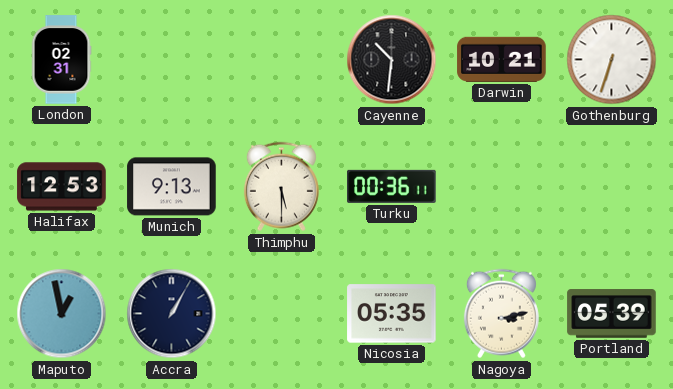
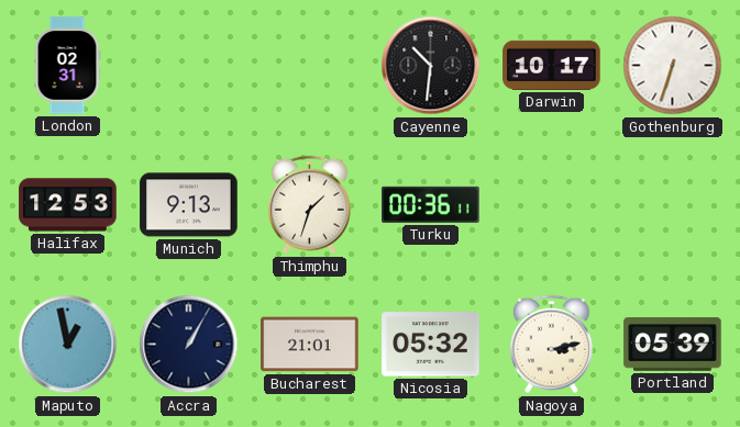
Darwin: 10:21 -> 10:17
Thimphu: 5:30 -> 1:33
Bucharest: none -> 21:01
Nicosia: 05:35 -> 05:32
